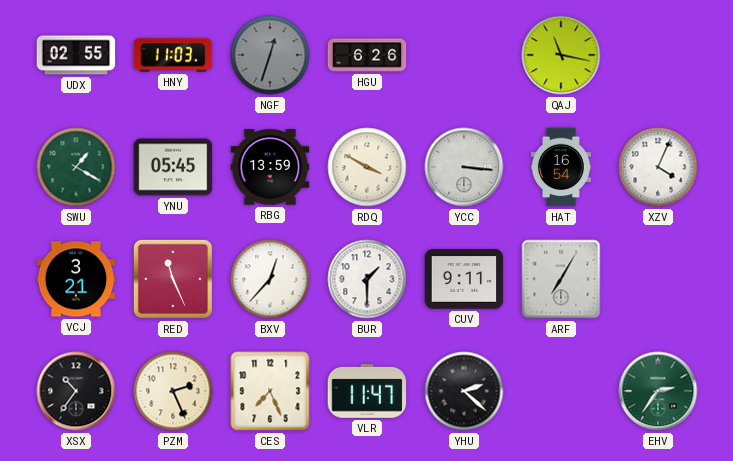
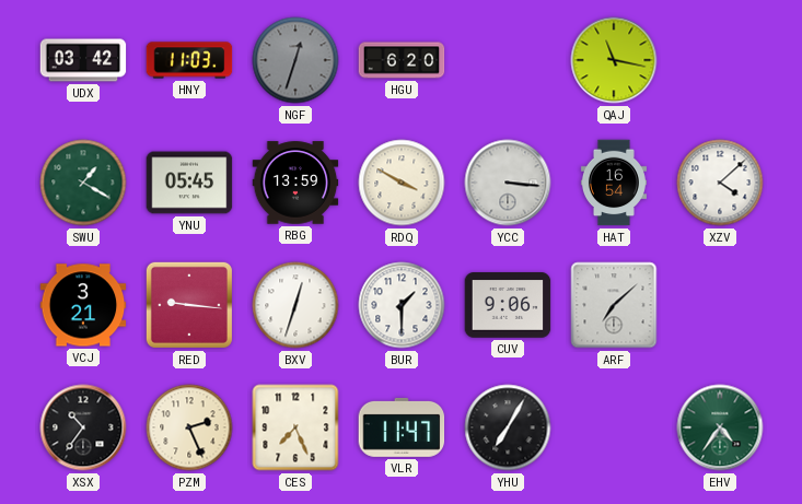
UDX: 02:55 -> 03:42
HGU: 6:26 -> 6:20
XZV: 4:04 -> 4:08
RED: 11:26 -> 9:16
BXV: 12:37 -> 12:33
CUV: 9:11 -> 9:06
ARF: 7:05 -> 7:08
YHU: 2:22 -> 7:05
EHV: 2:36 -> 4:36
